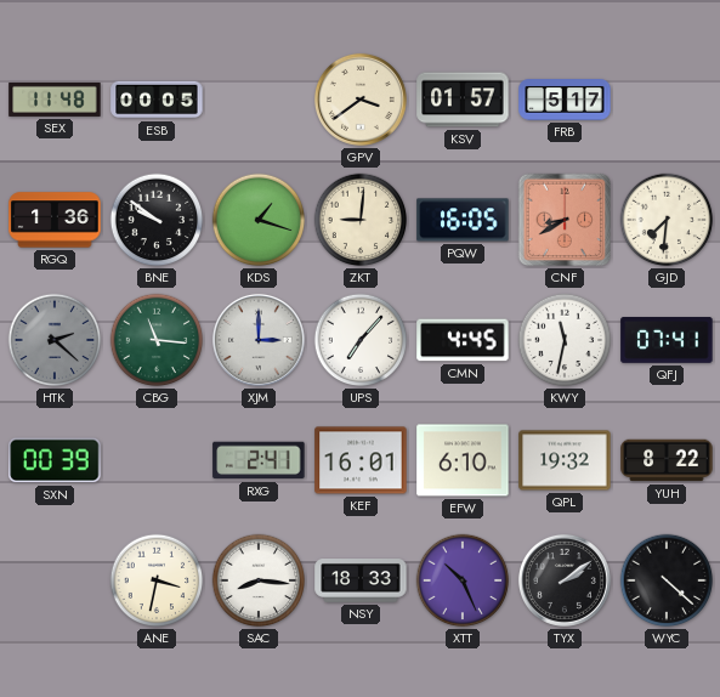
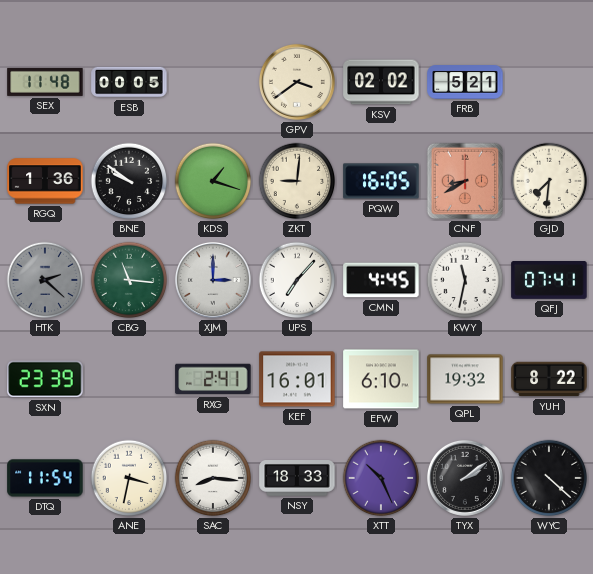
KSV: 01:57 -> 02:02
FRB: 5:17 -> 5:21
SXN: 00:39 -> 23:39
DTQ: none -> 11:54
